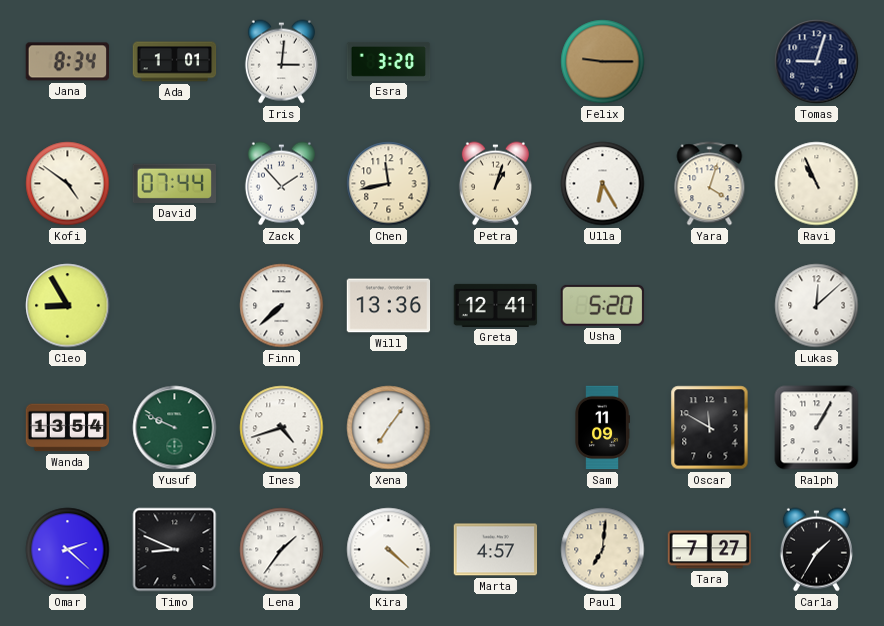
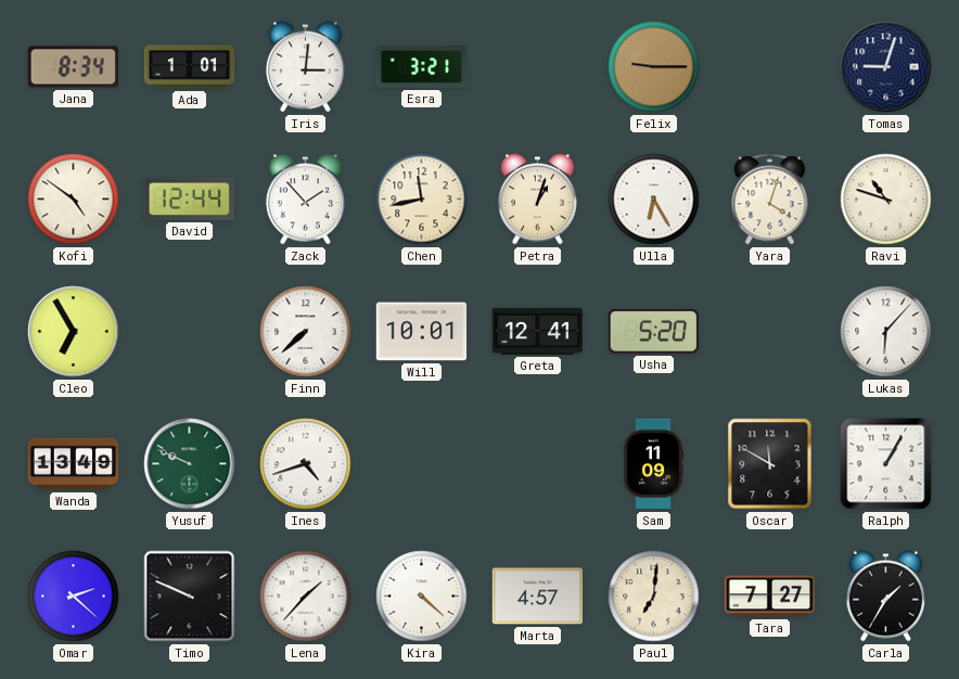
Esra: 3:20 -> 3:21
David: 07:44 -> 12:44
Ravi: 10:56 -> 10:48
Cleo: 8:55 -> 6:55
Will: 13:36 -> 10:01
Lukas: 12:08 -> 6:07
Wanda: 13:54 -> 13:49
Xena: 7:06 -> none
Timo: 8:49 -> 9:49
Lena: 1:36 -> 1:37
